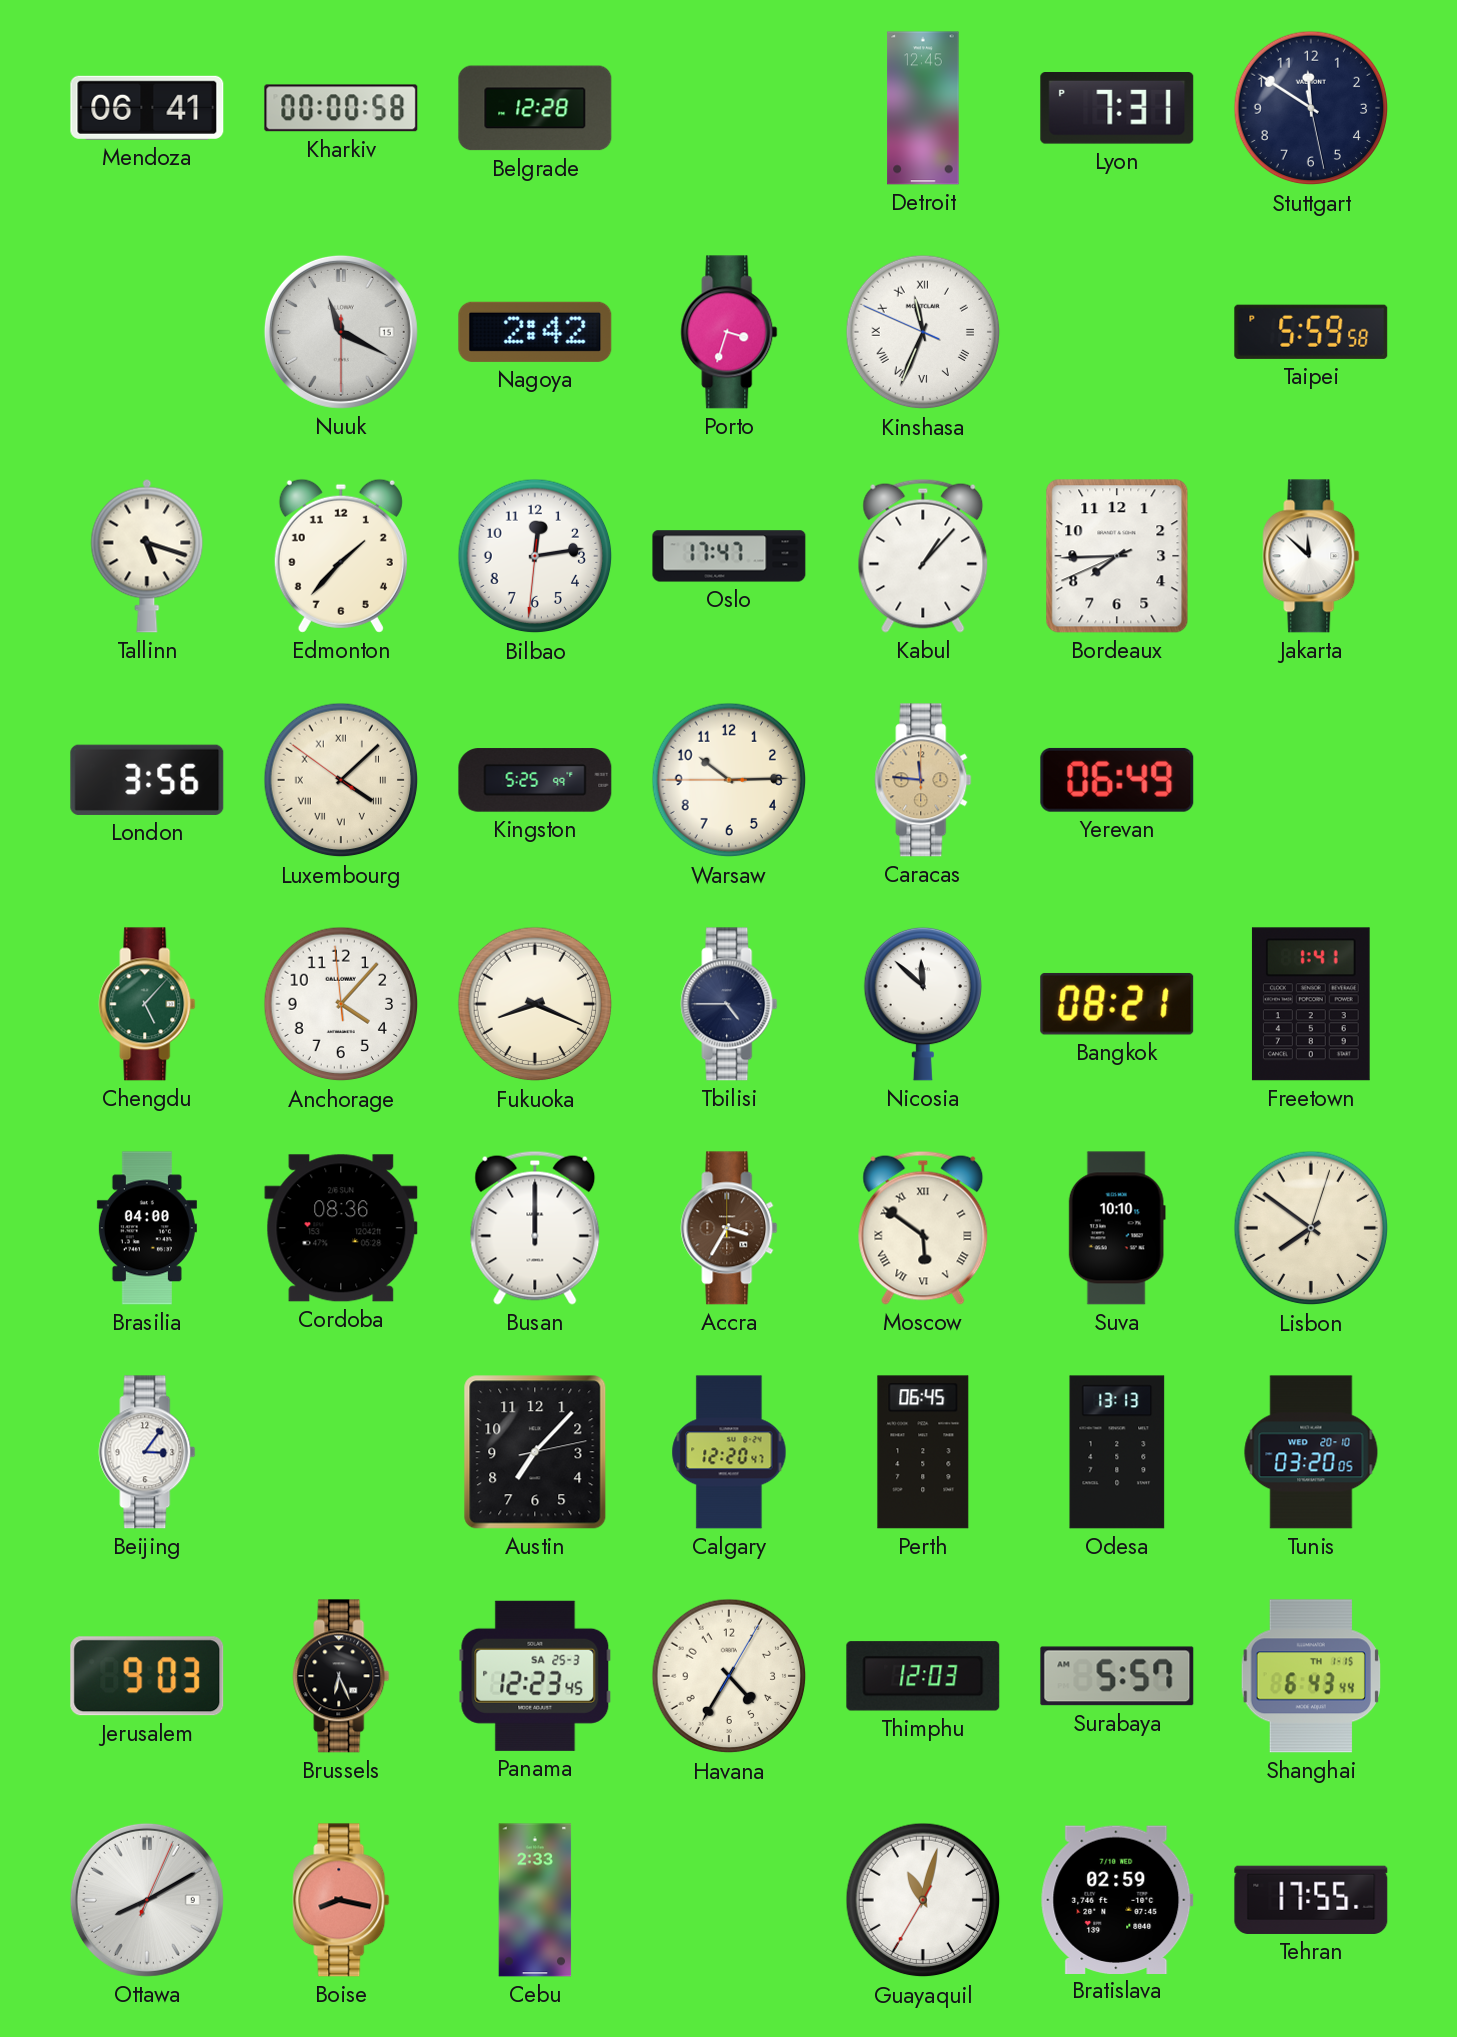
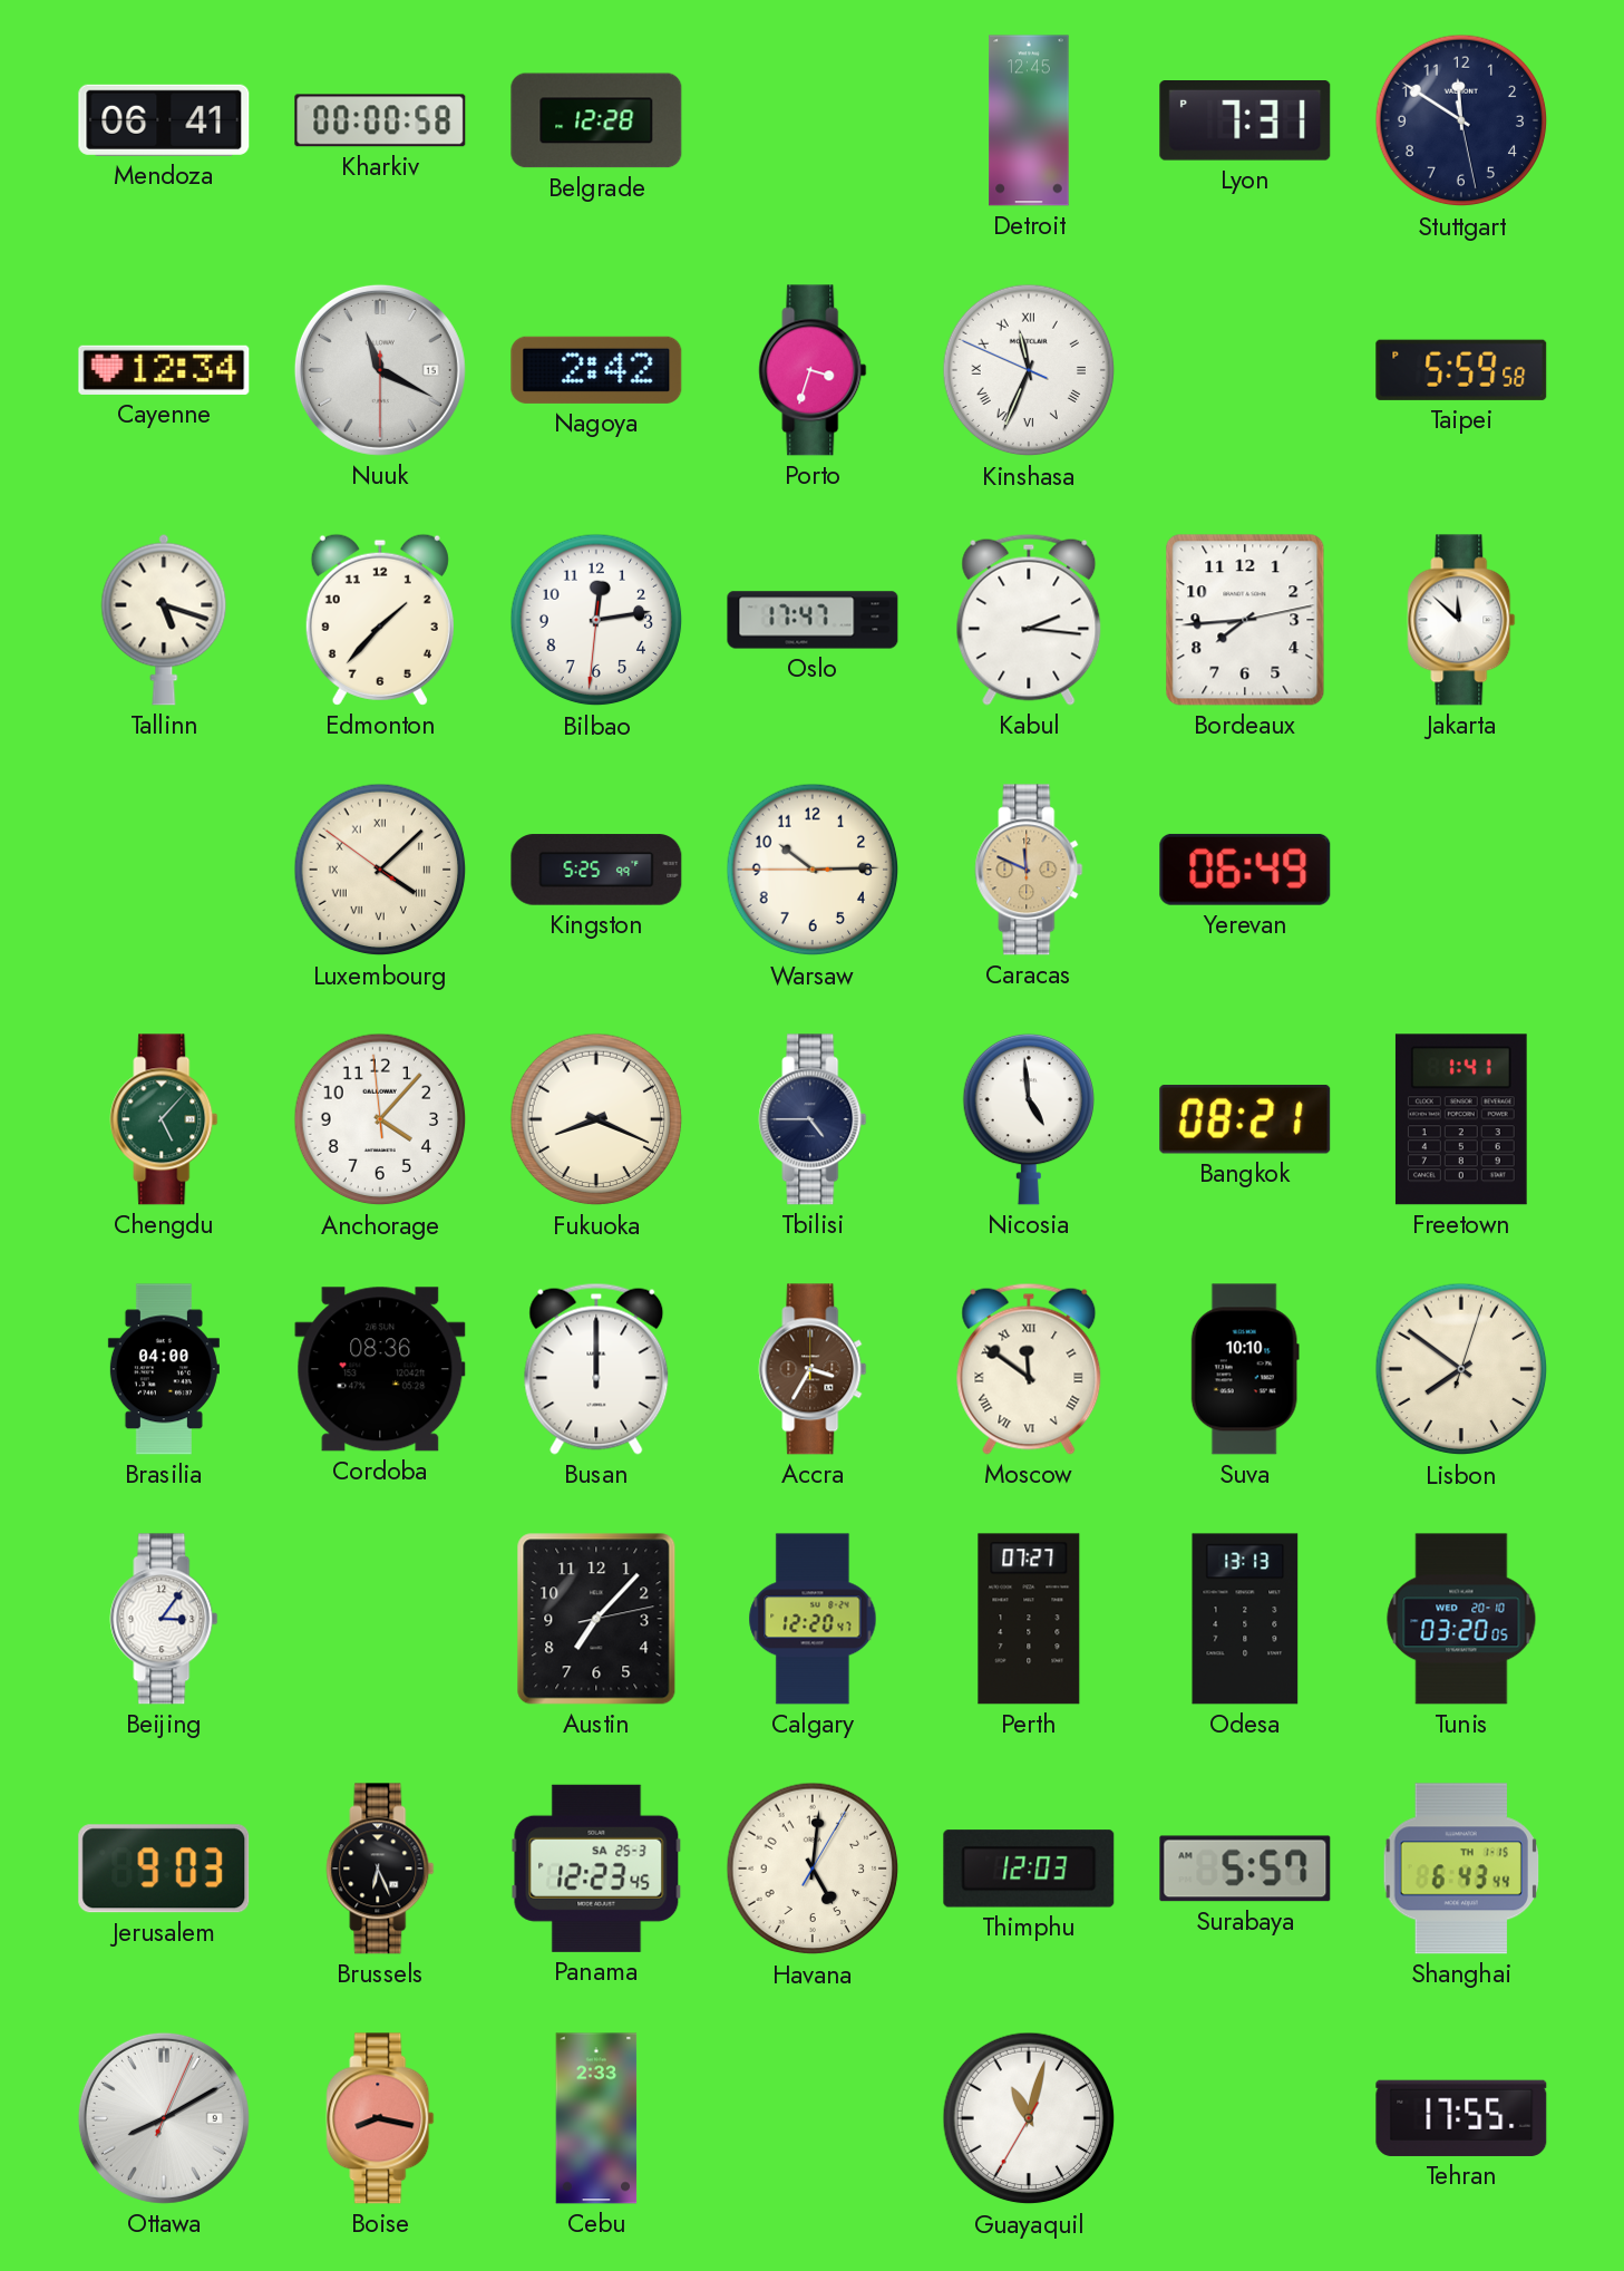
Cayenne: none -> 12:34
Kabul: 1:07 -> 2:16
Bordeaux: 7:44:41 -> 7:44:13
London: 3:56 -> none
Caracas: 11:46 -> 11:49
Nicosia: 11:52 -> 4:59
Moscow: 5:51 -> 11:51
Perth: 06:45 -> 07:27
Havana: 4:35 -> 5:01
Bratislava: 02:59 -> none
